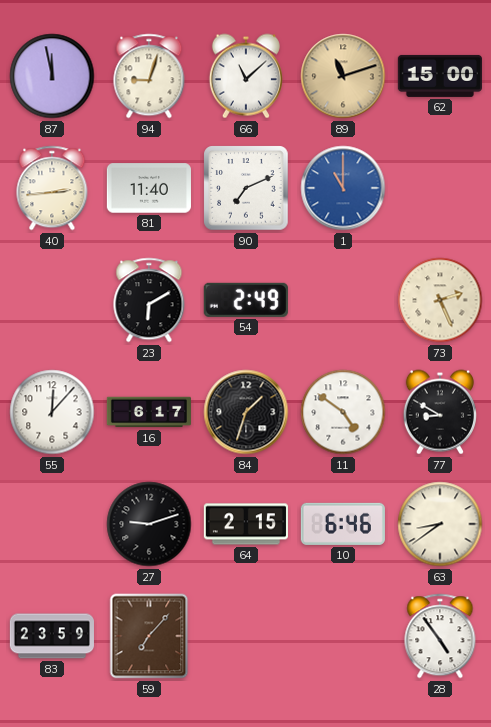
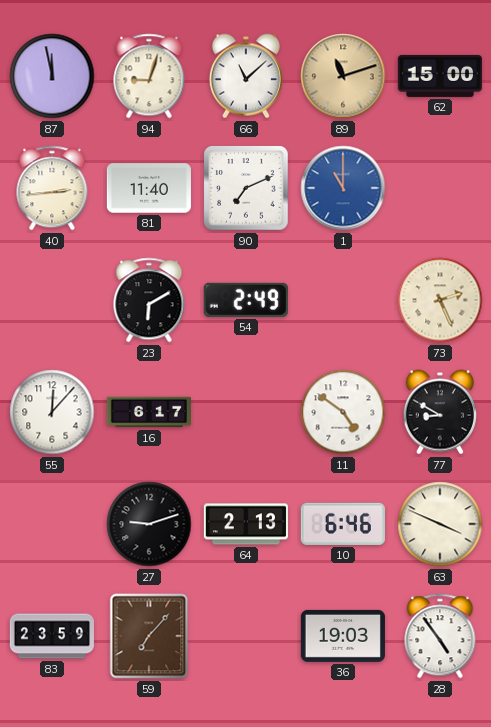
84: 1:33 -> none
64: 2:15 -> 2:13
63: 8:39 -> 3:49
36: none -> 19:03
